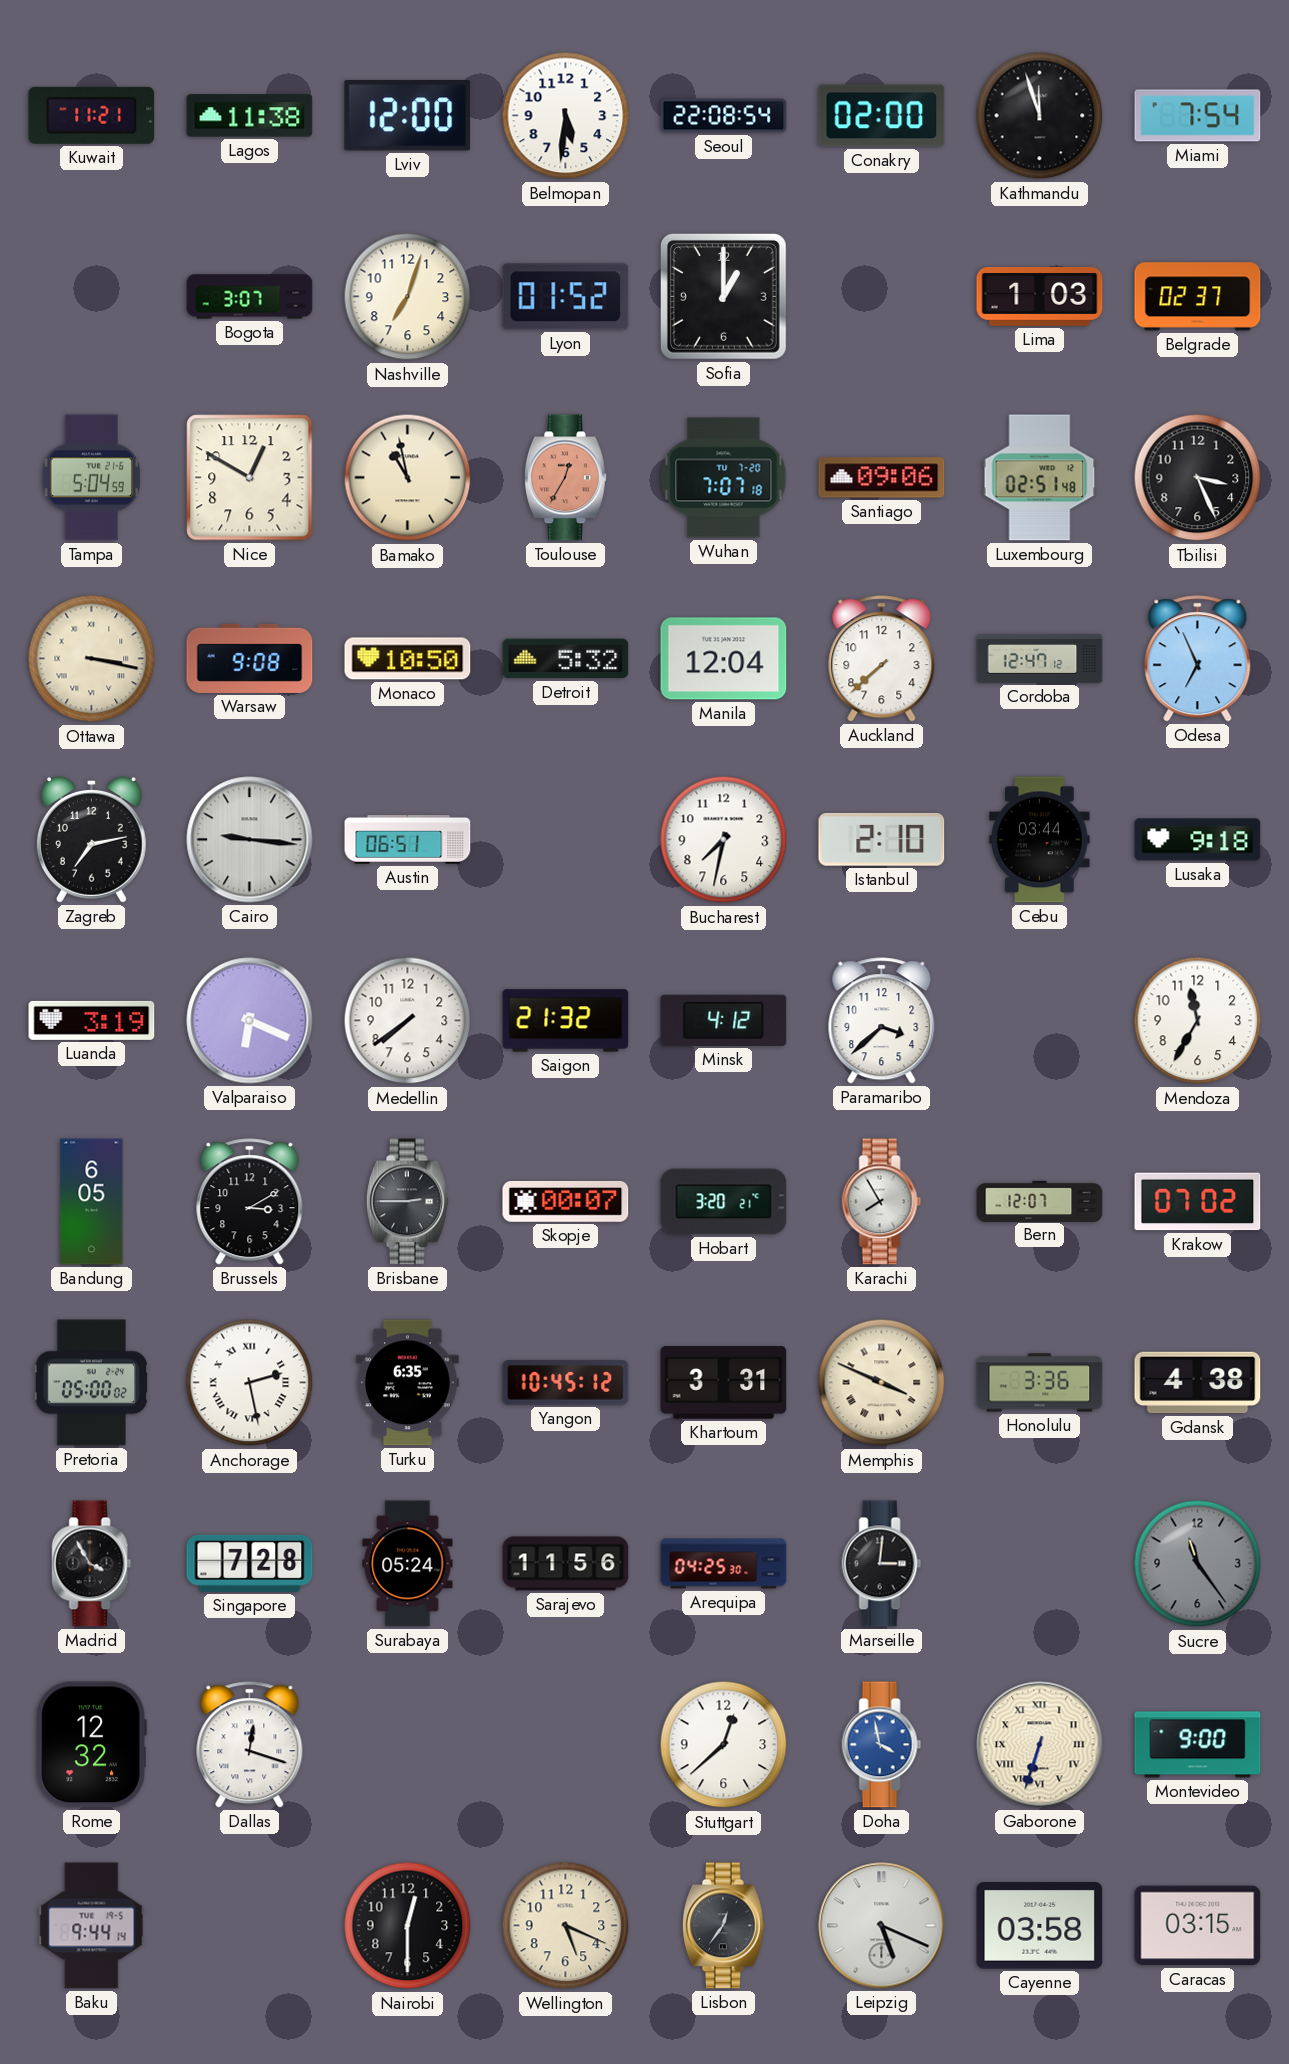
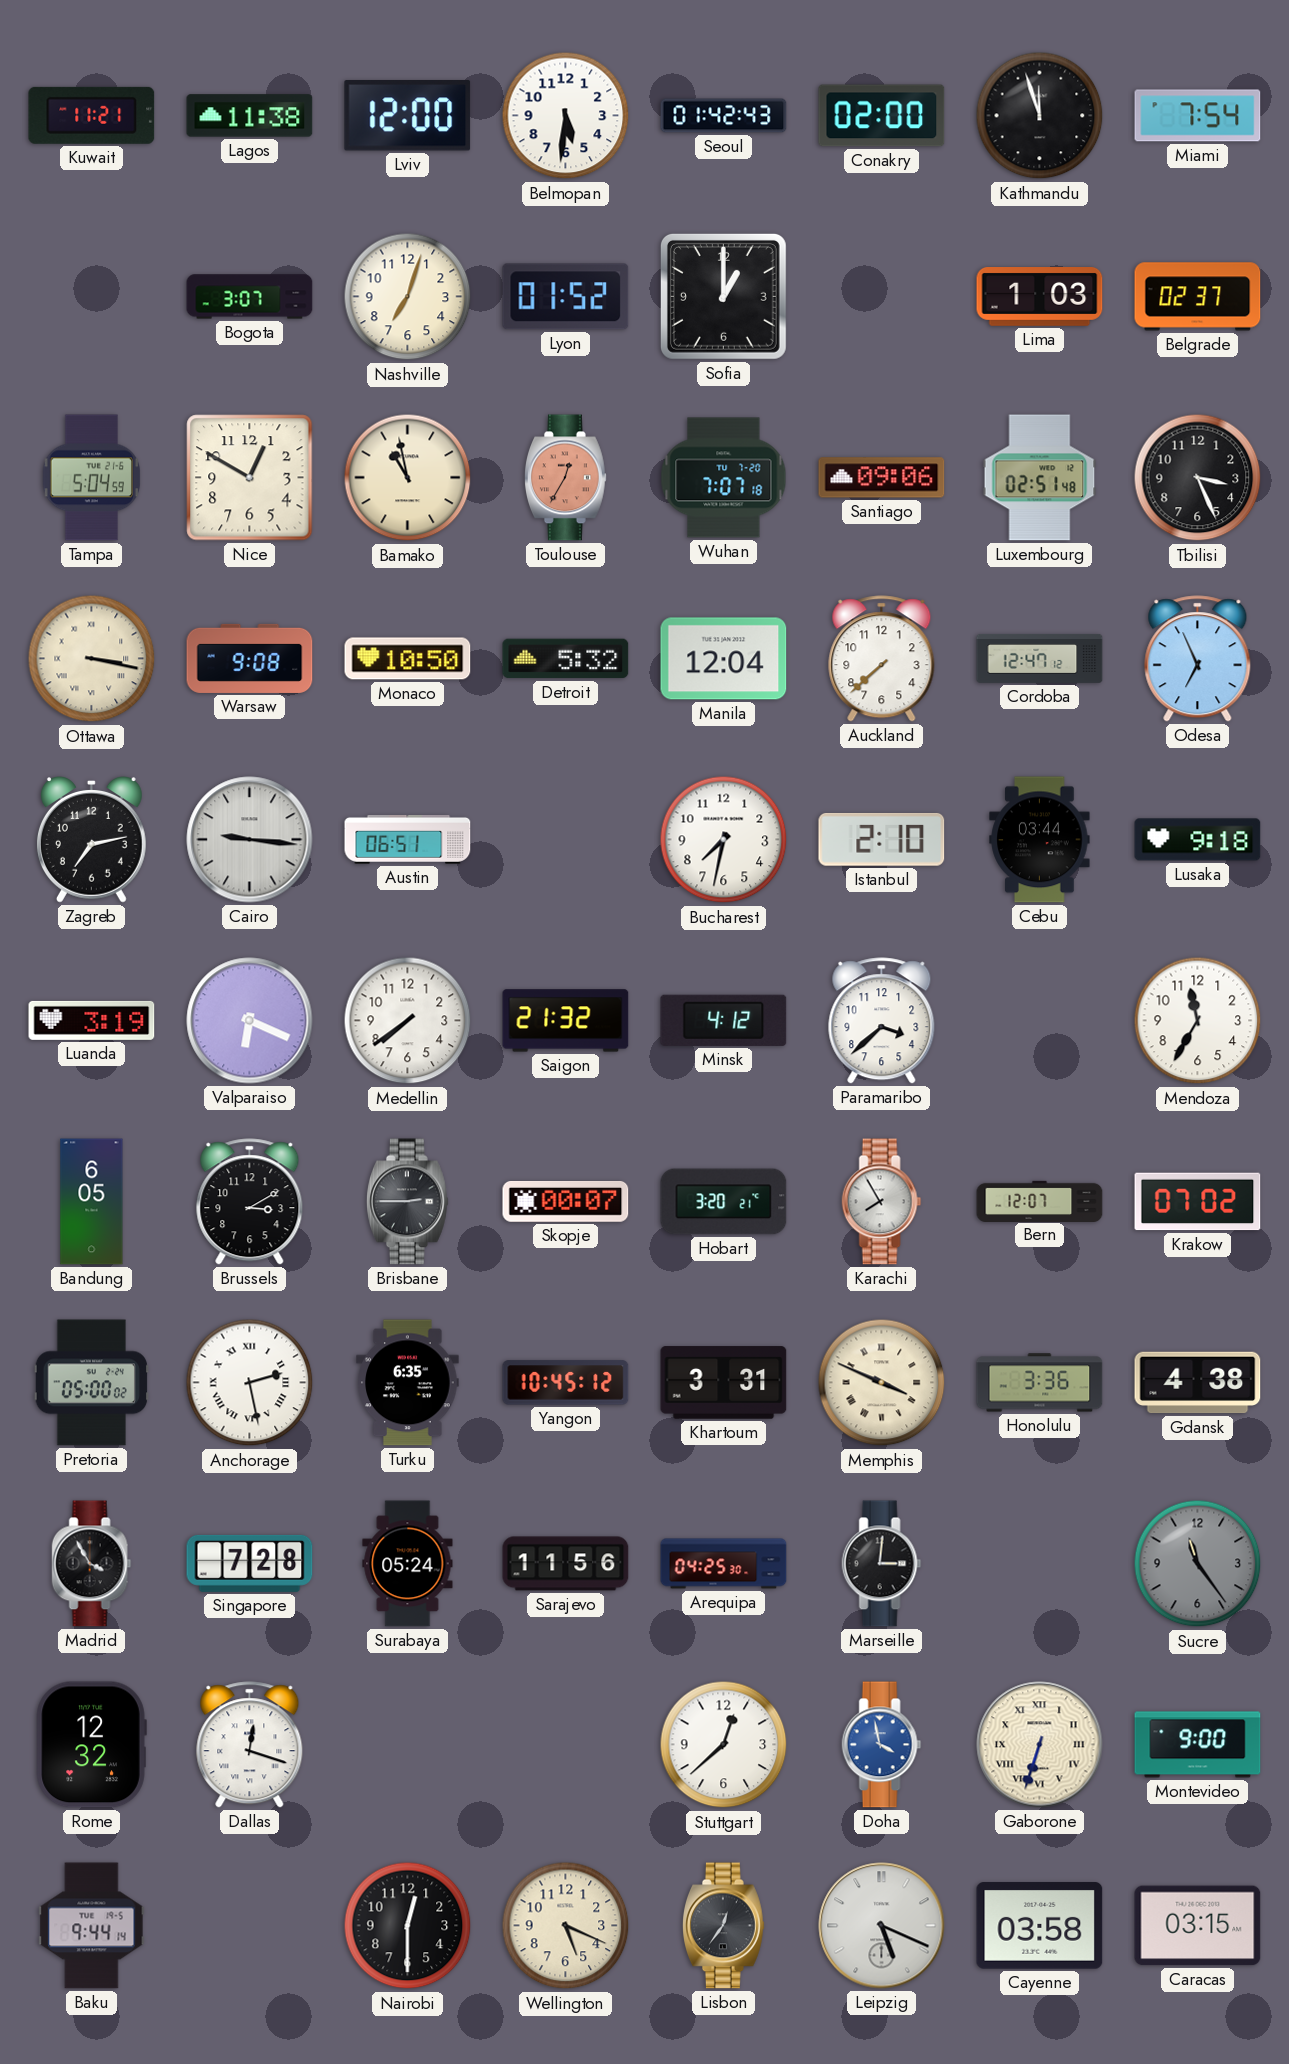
Seoul: 22:08 -> 01:42
